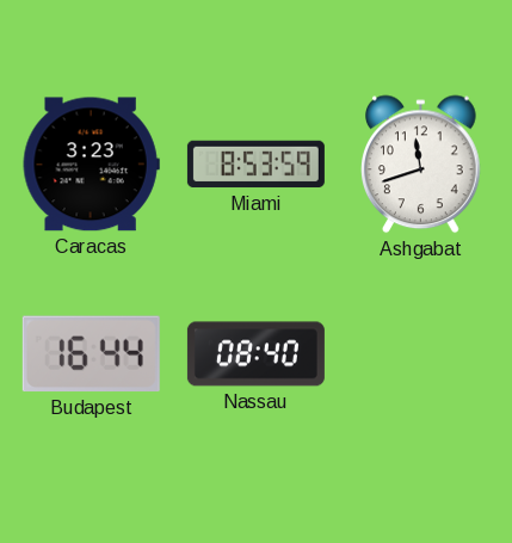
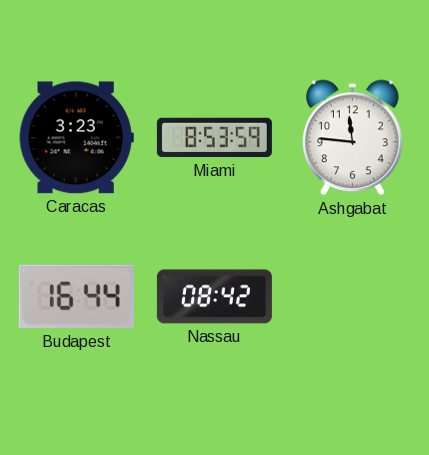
Ashgabat: 11:42 -> 11:46
Nassau: 08:40 -> 08:42
